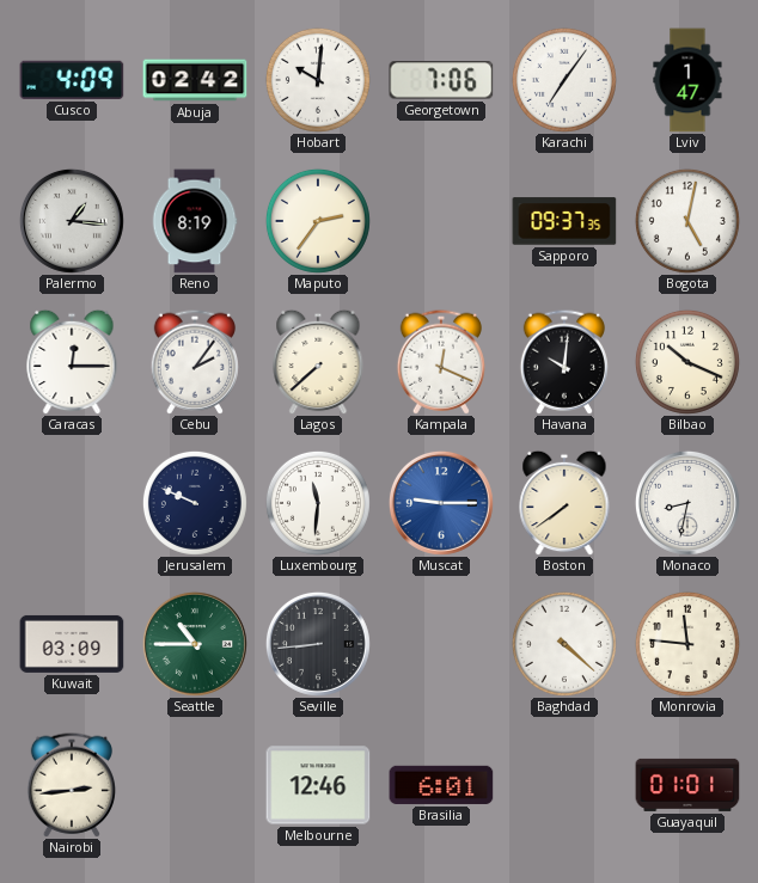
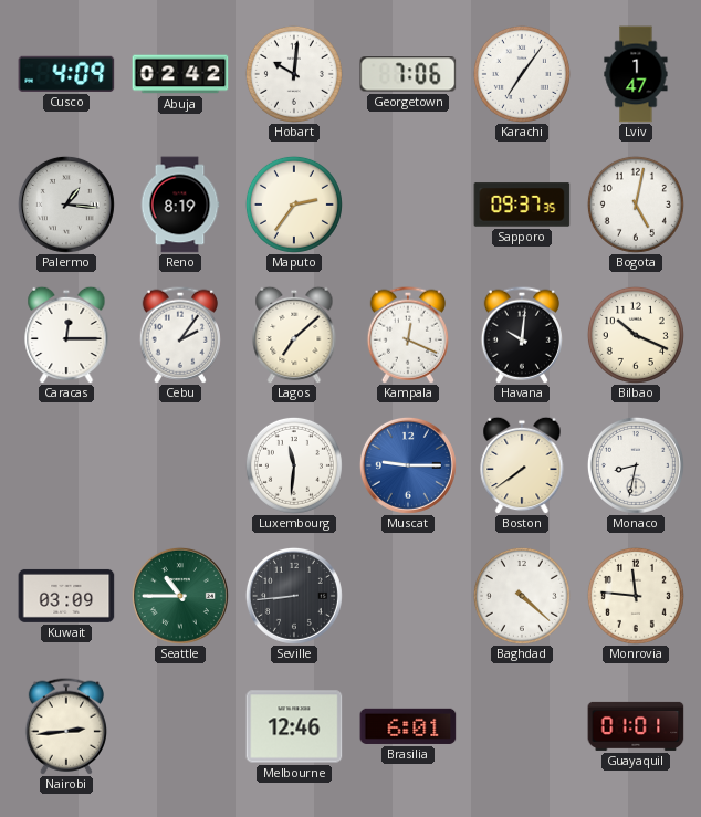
Lagos: 7:38 -> 7:08
Jerusalem: 9:49 -> none
